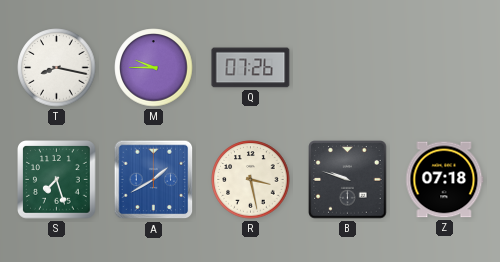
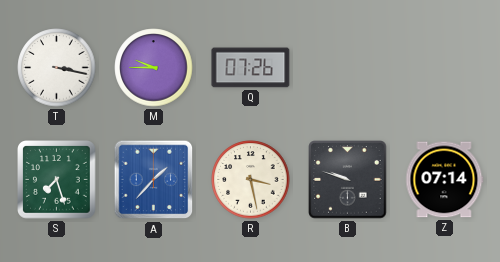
T: 8:17 -> 3:17
A: 1:40 -> 1:37
Z: 07:18 -> 07:14
